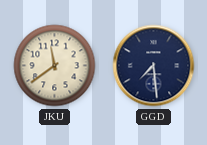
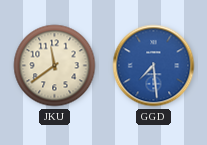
GGD dial: navy -> blue
